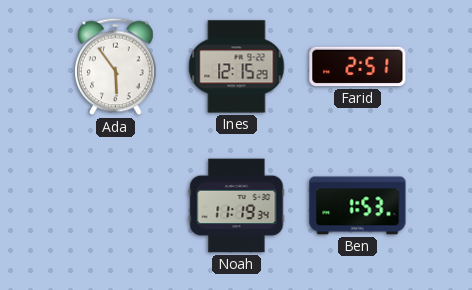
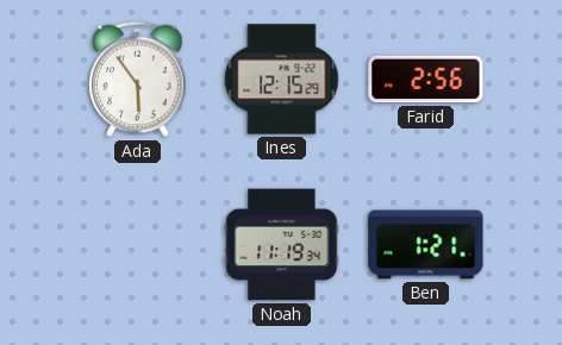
Farid: 2:51 -> 2:56
Ben: 1:53 -> 1:21
